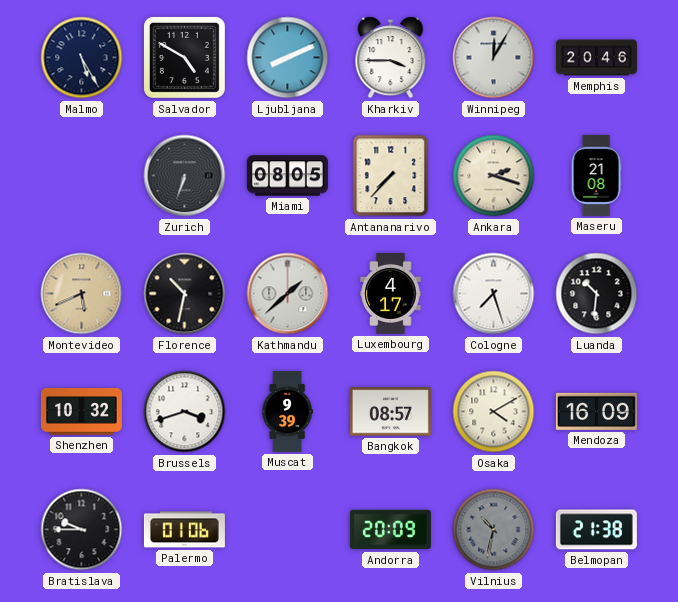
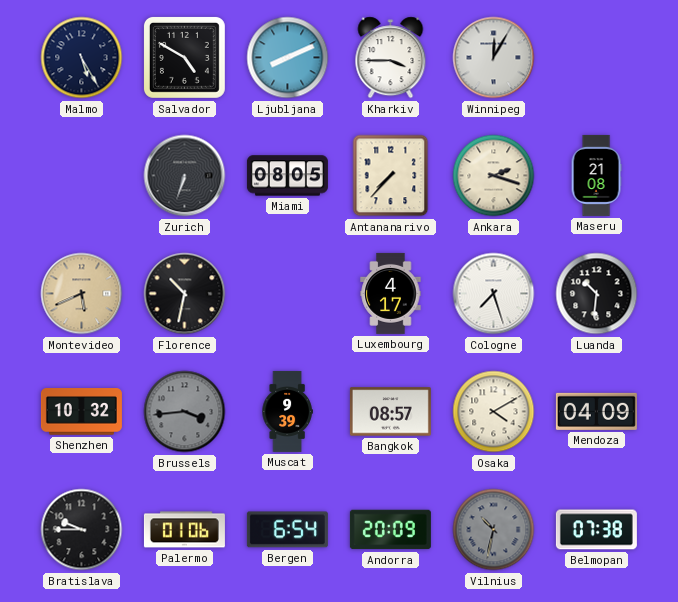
Memphis: 20:46 -> none
Kathmandu: 1:38 -> none
Brussels: 3:42 -> 3:44
Brussels dial: white -> grey
Mendoza: 16:09 -> 04:09
Bergen: none -> 6:54
Belmopan: 21:38 -> 07:38
